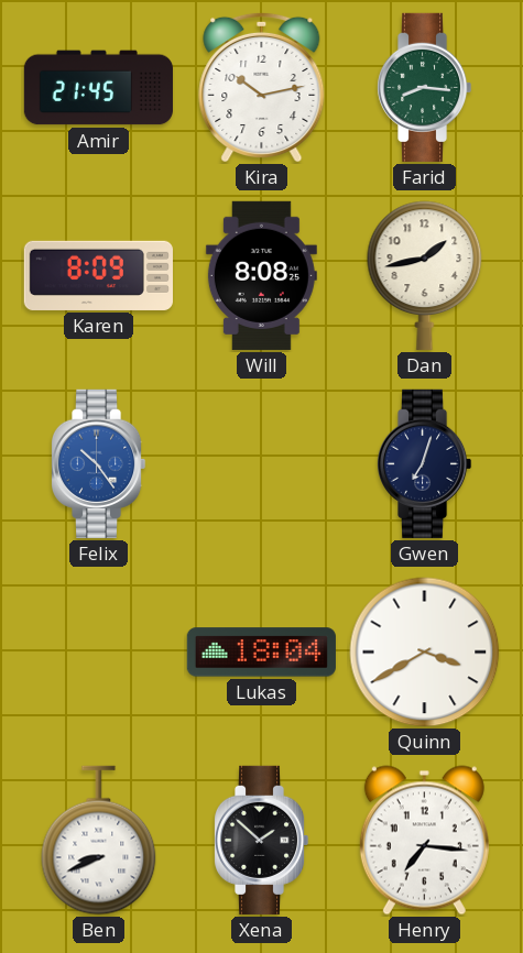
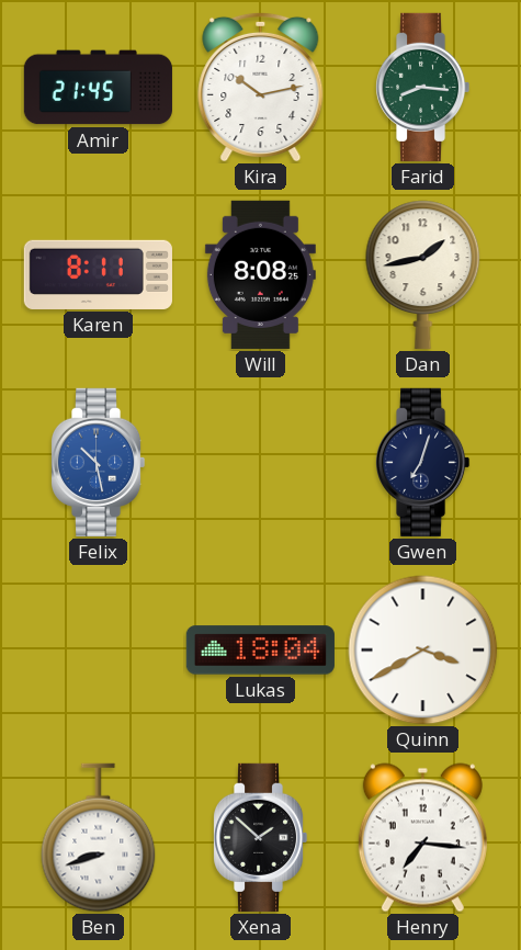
Karen: 8:09 -> 8:11
Felix: 10:24 -> 10:28
Ben: 8:41 -> 8:42
